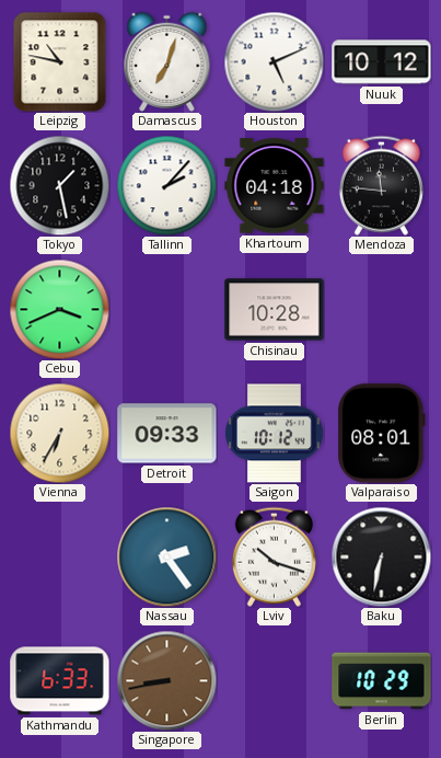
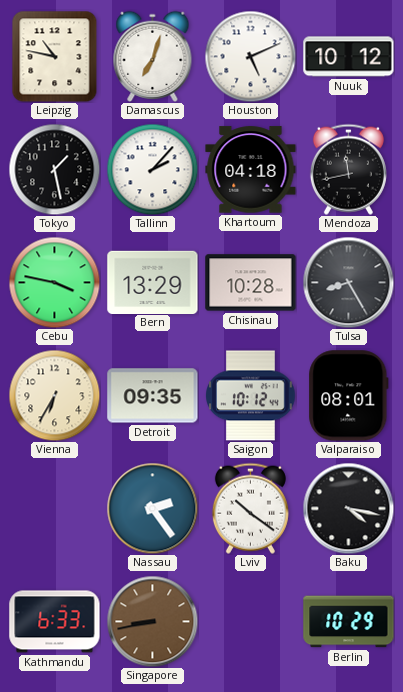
Mendoza: 11:46 -> 11:43
Cebu: 3:41 -> 3:47
Bern: none -> 13:29
Tulsa: none -> 8:25
Detroit: 09:33 -> 09:35
Lviv: 10:18 -> 10:21
Baku: 6:32 -> 4:17
